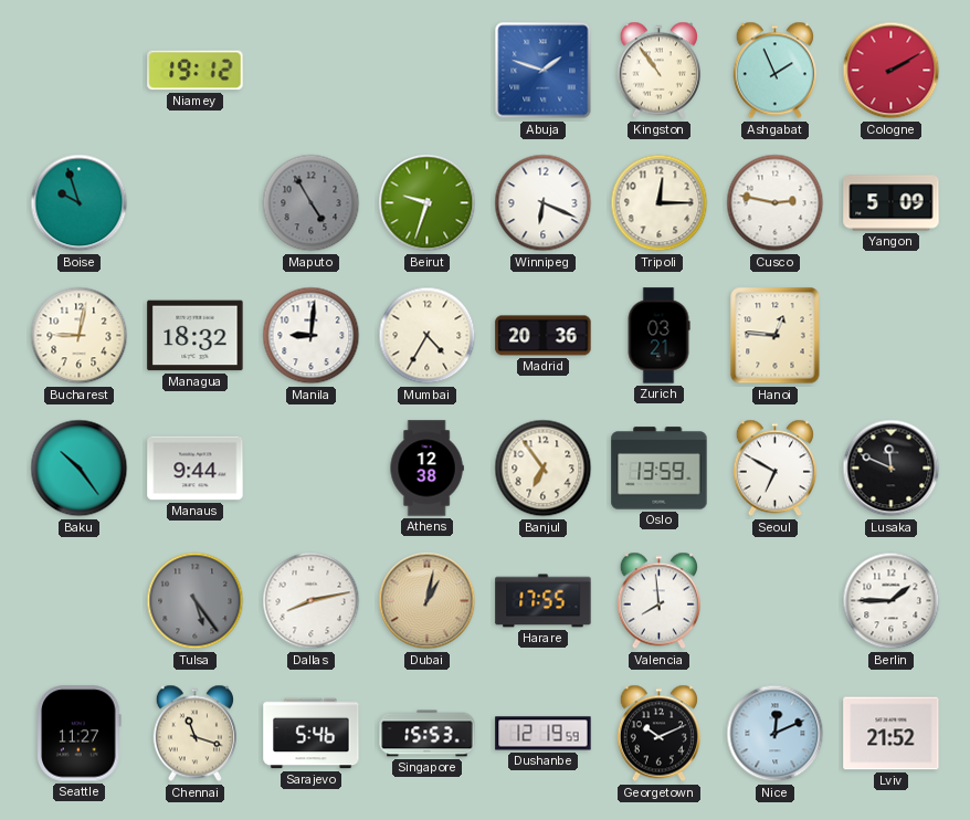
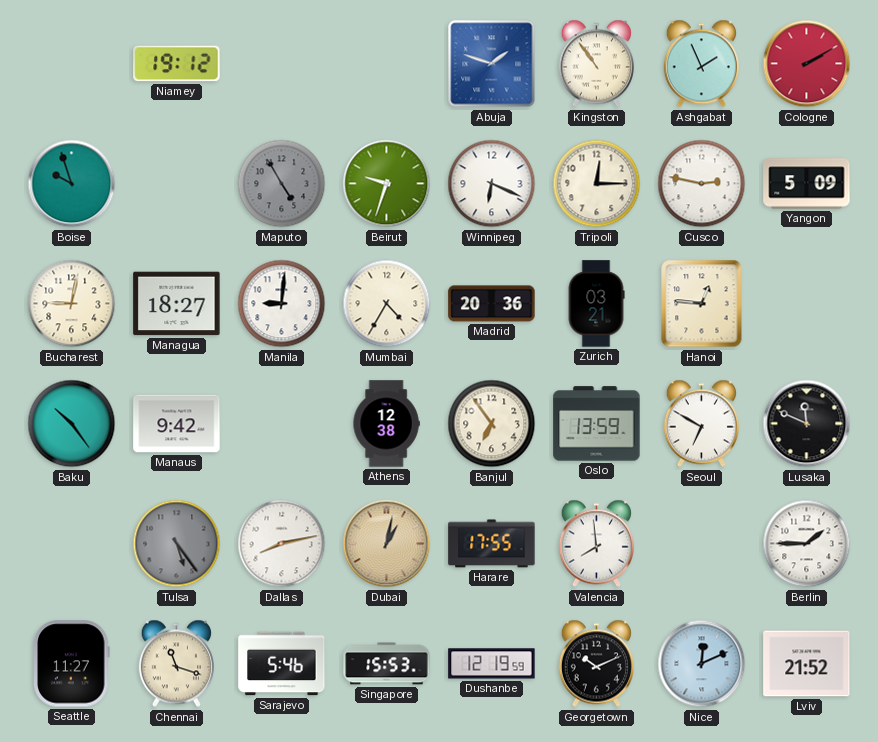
Managua: 18:32 -> 18:27
Manaus: 9:44 -> 9:42
